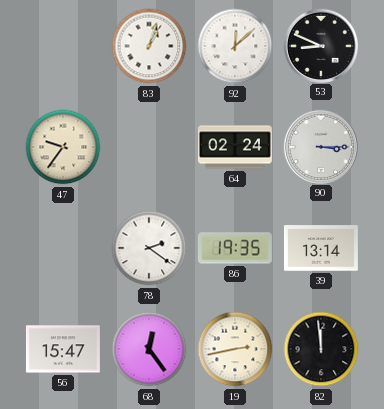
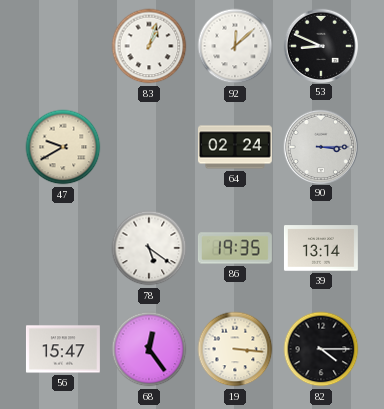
47: 9:36 -> 9:40
78: 2:21 -> 5:21
19: 2:43 -> 3:16
82: 11:59 -> 4:15
